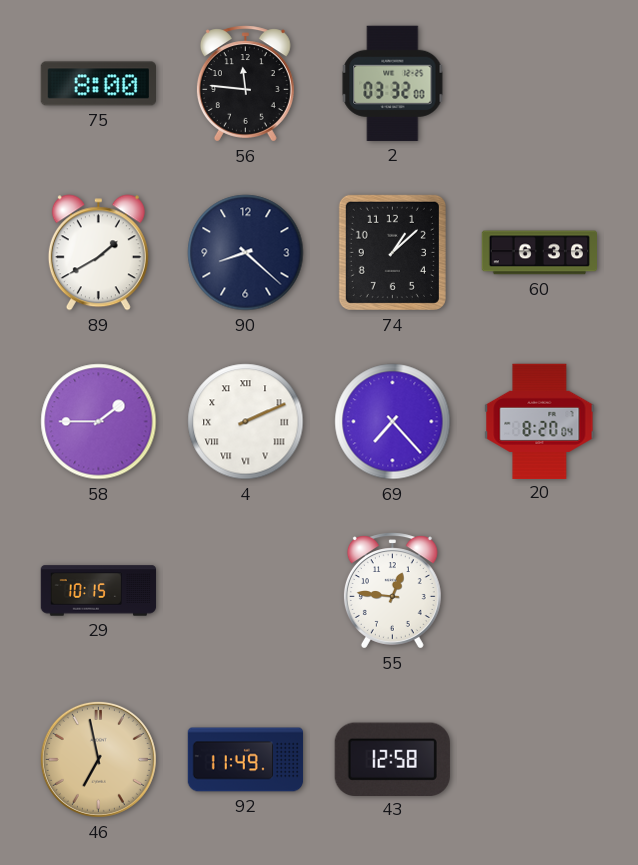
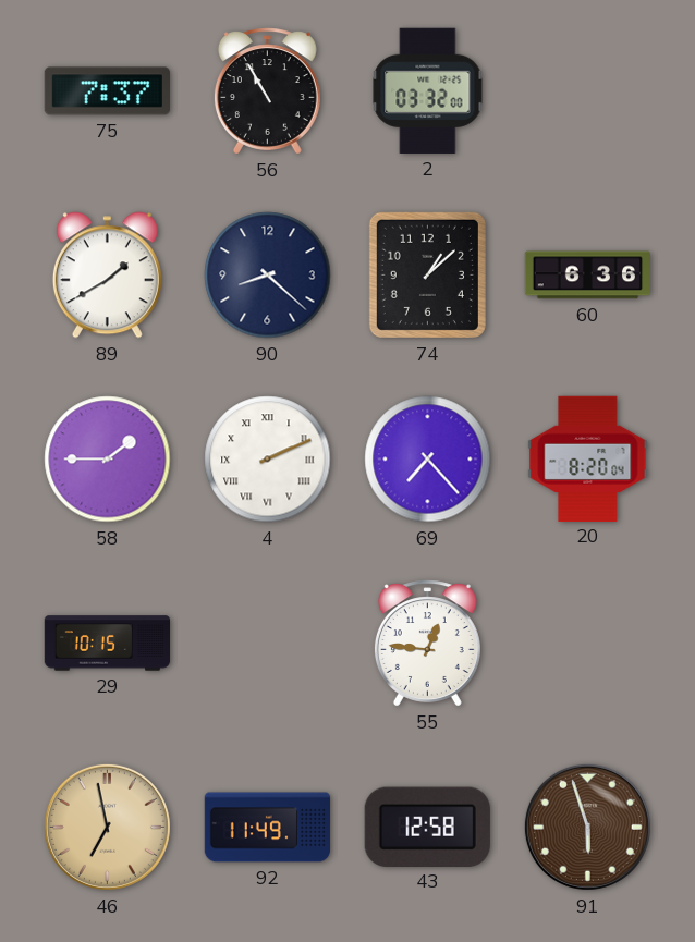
75: 8:00 -> 7:37
56: 11:46 -> 10:55
91: none -> 5:57
